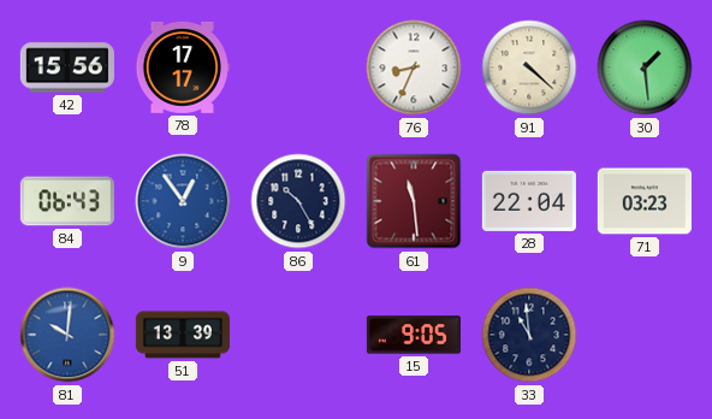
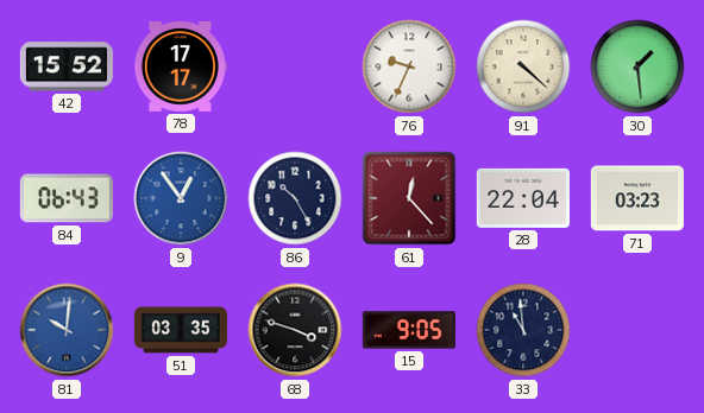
42: 15:56 -> 15:52
76: 8:34 -> 9:34
61: 11:29 -> 12:23
51: 13:39 -> 03:35
68: none -> 3:48
